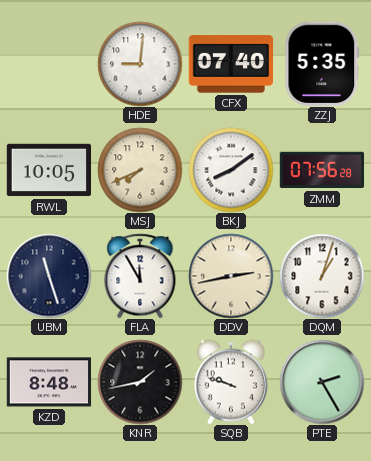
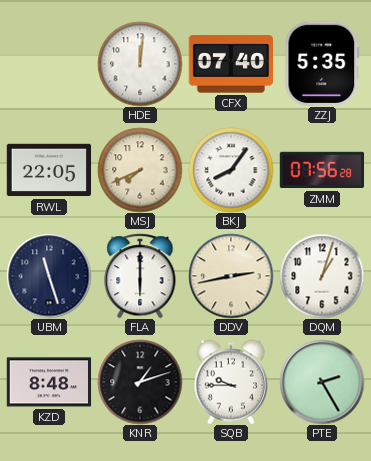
HDE: 9:01 -> 12:01
RWL: 10:05 -> 22:05
BKJ: 8:09 -> 8:06
FLA: 11:55 -> 6:00
KNR: 1:43 -> 1:12
SQB: 9:48 -> 9:45
